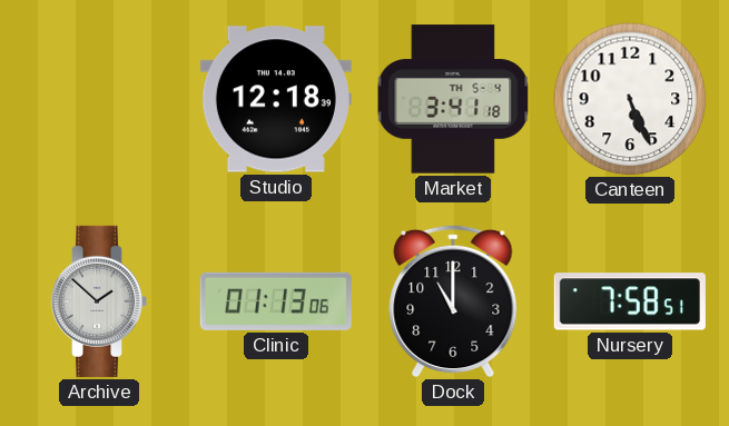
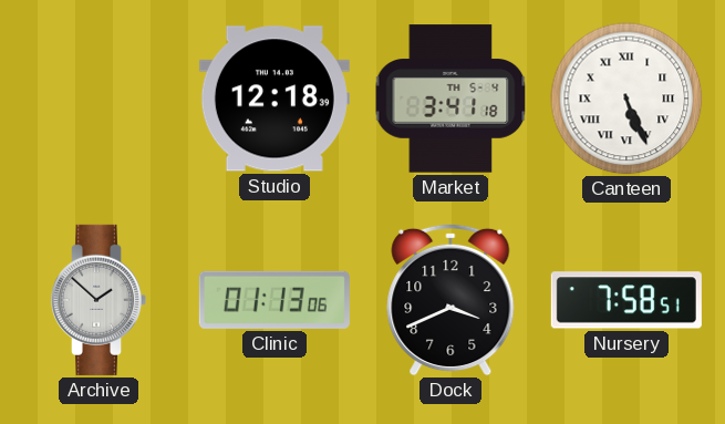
Canteen numerals: Arabic -> Roman
Dock: 11:00 -> 3:41
